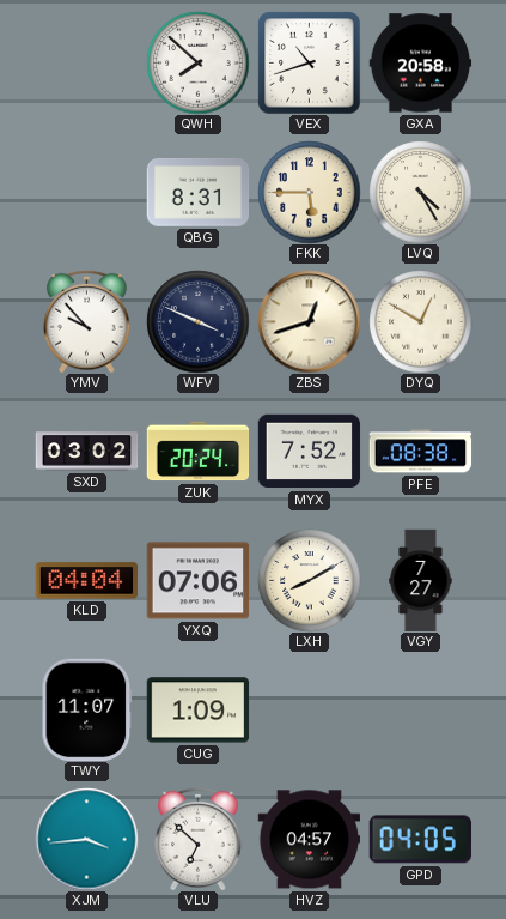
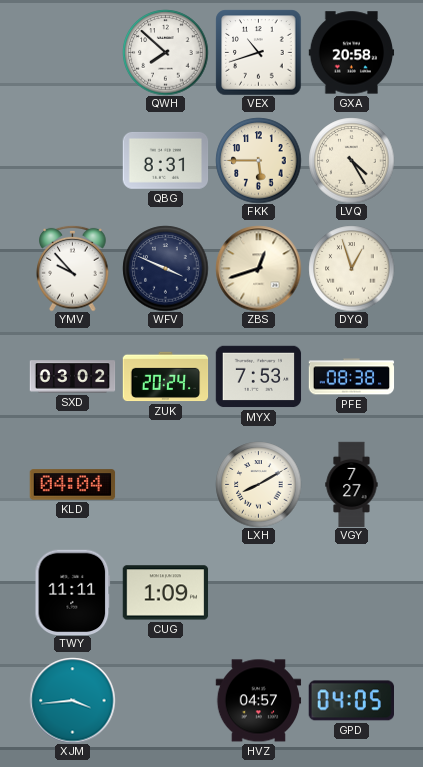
DYQ: 12:50 -> 12:57
MYX: 7:52 -> 7:53
YXQ: 07:06 -> none
TWY: 11:07 -> 11:11
VLU: 6:52 -> none
